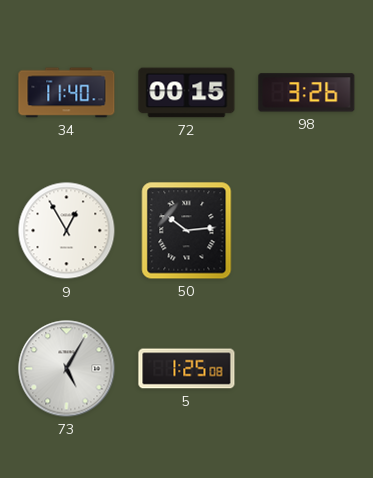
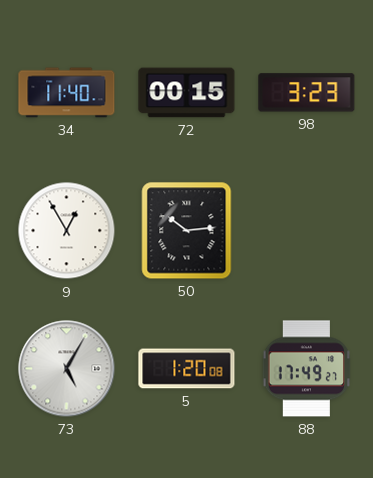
98: 3:26 -> 3:23
5: 1:25 -> 1:20
88: none -> 17:49
